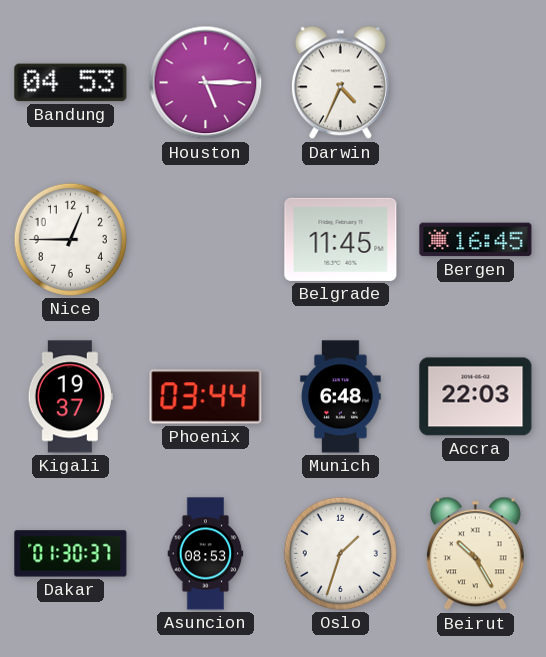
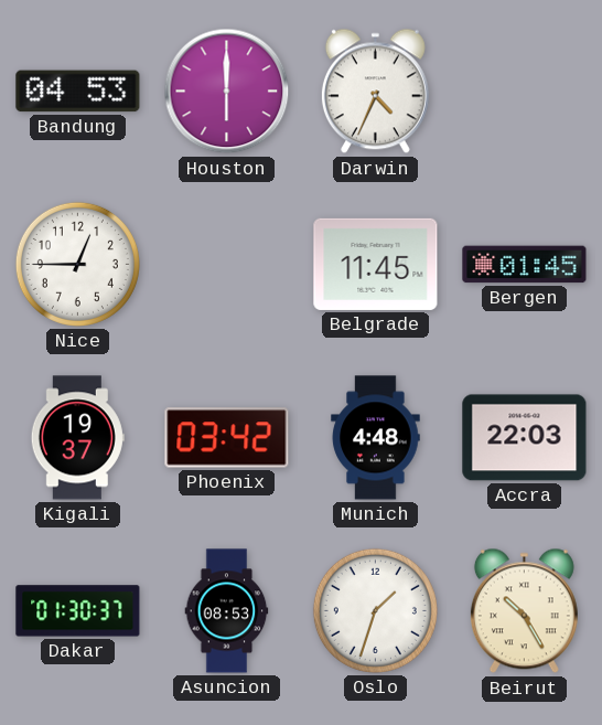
Houston: 5:15 -> 6:00
Bergen: 16:45 -> 01:45
Phoenix: 03:44 -> 03:42
Munich: 6:48 -> 4:48
